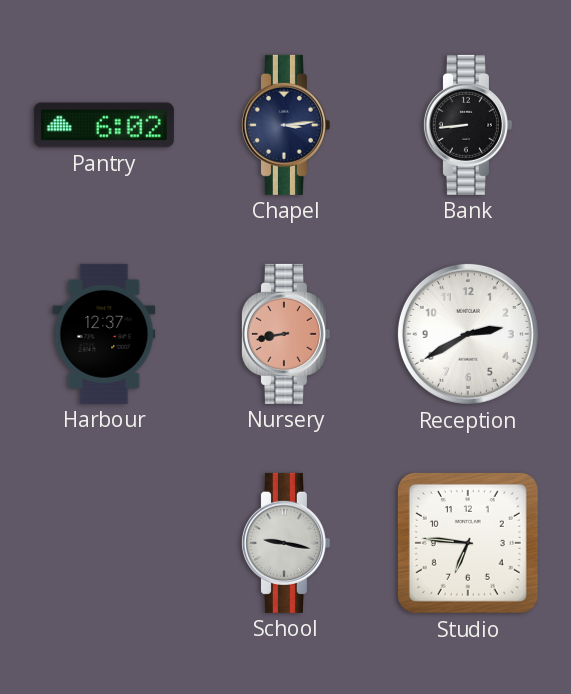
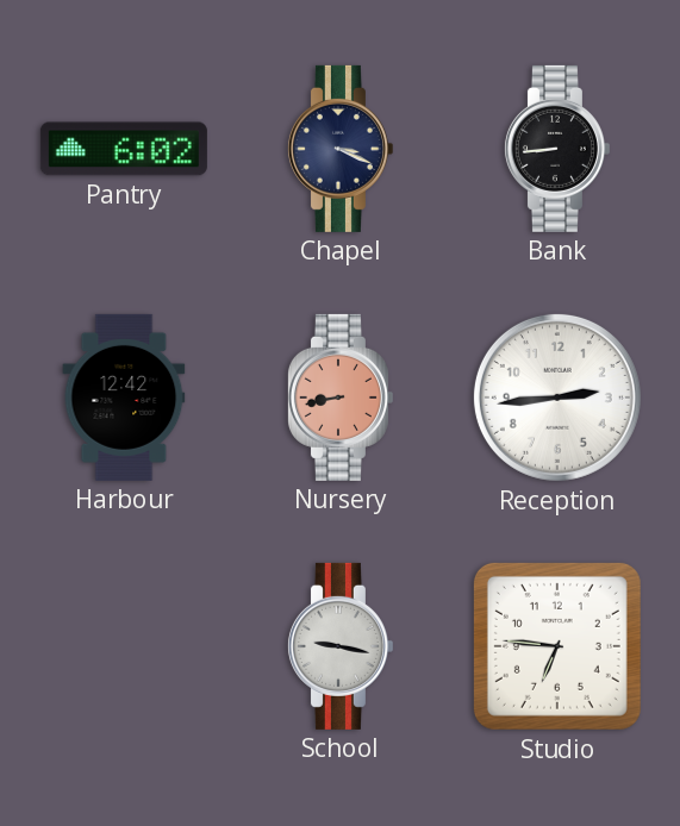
Chapel: 3:14 -> 3:19
Harbour: 12:37 -> 12:42
Reception: 2:40 -> 2:44
